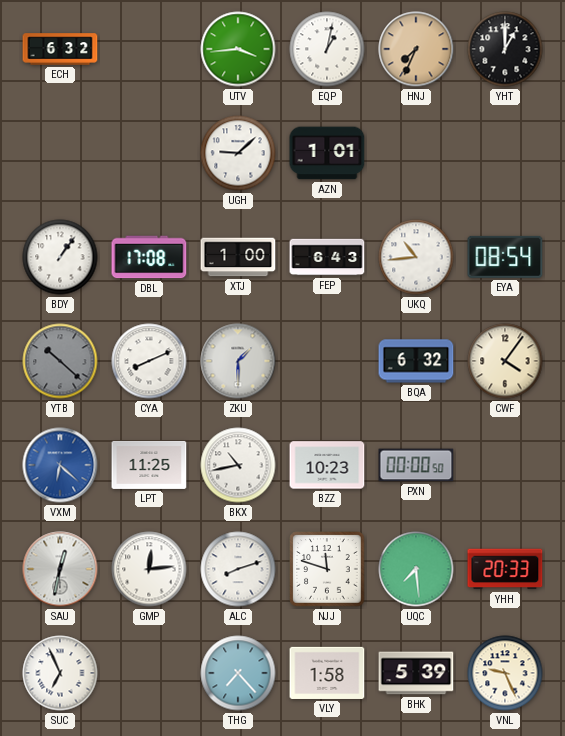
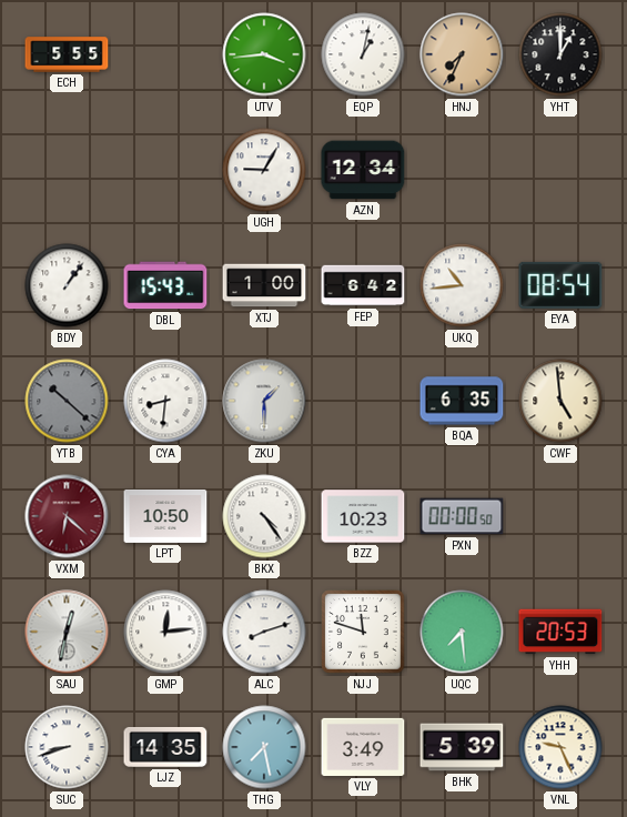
ECH: 6:32 -> 5:55
UGH: 9:08 -> 9:05
AZN: 1:01 -> 12:34
DBL: 17:08 -> 15:43
FEP: 6:43 -> 6:42
CYA: 8:11 -> 8:31
BQA: 6:32 -> 6:35
CWF: 4:06 -> 4:59
VXM dial: blue -> burgundy
LPT: 11:25 -> 10:50
BKX: 10:43 -> 4:24
YHH: 20:33 -> 20:53
SUC: 6:56 -> 8:42
LJZ: none -> 14:35
THG: 7:23 -> 7:28
VLY: 1:58 -> 3:49
